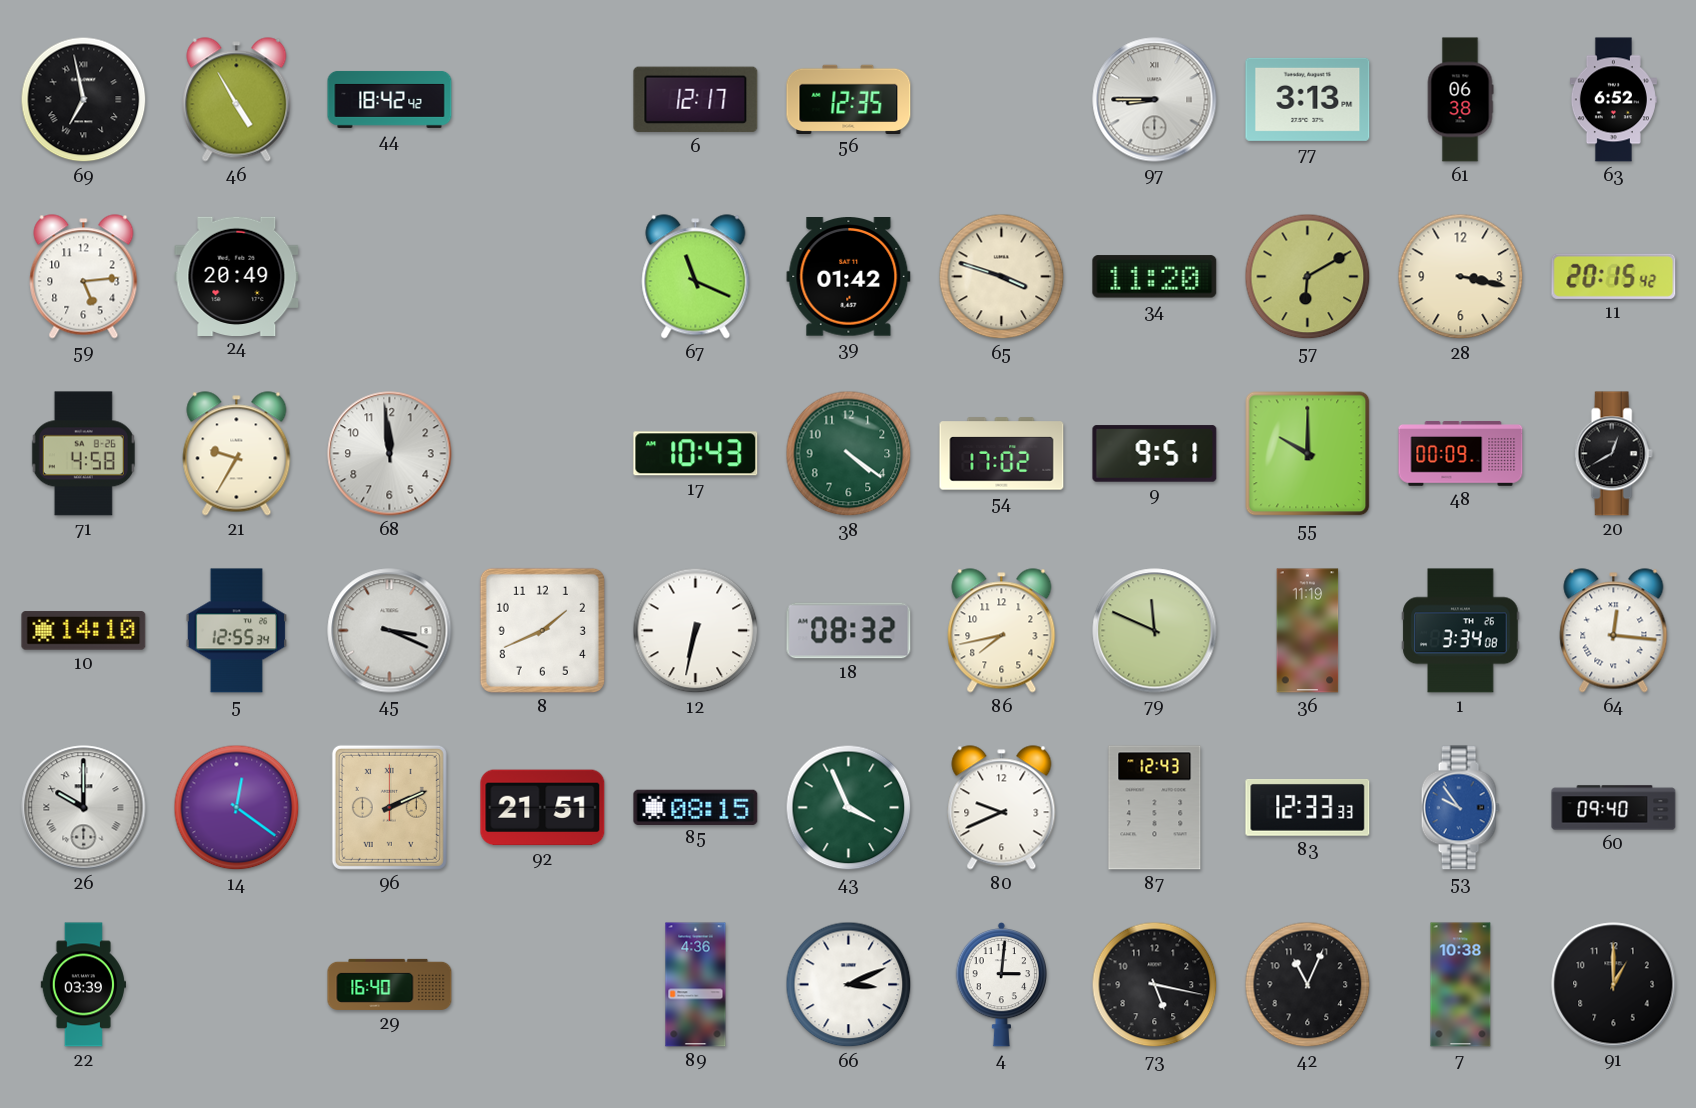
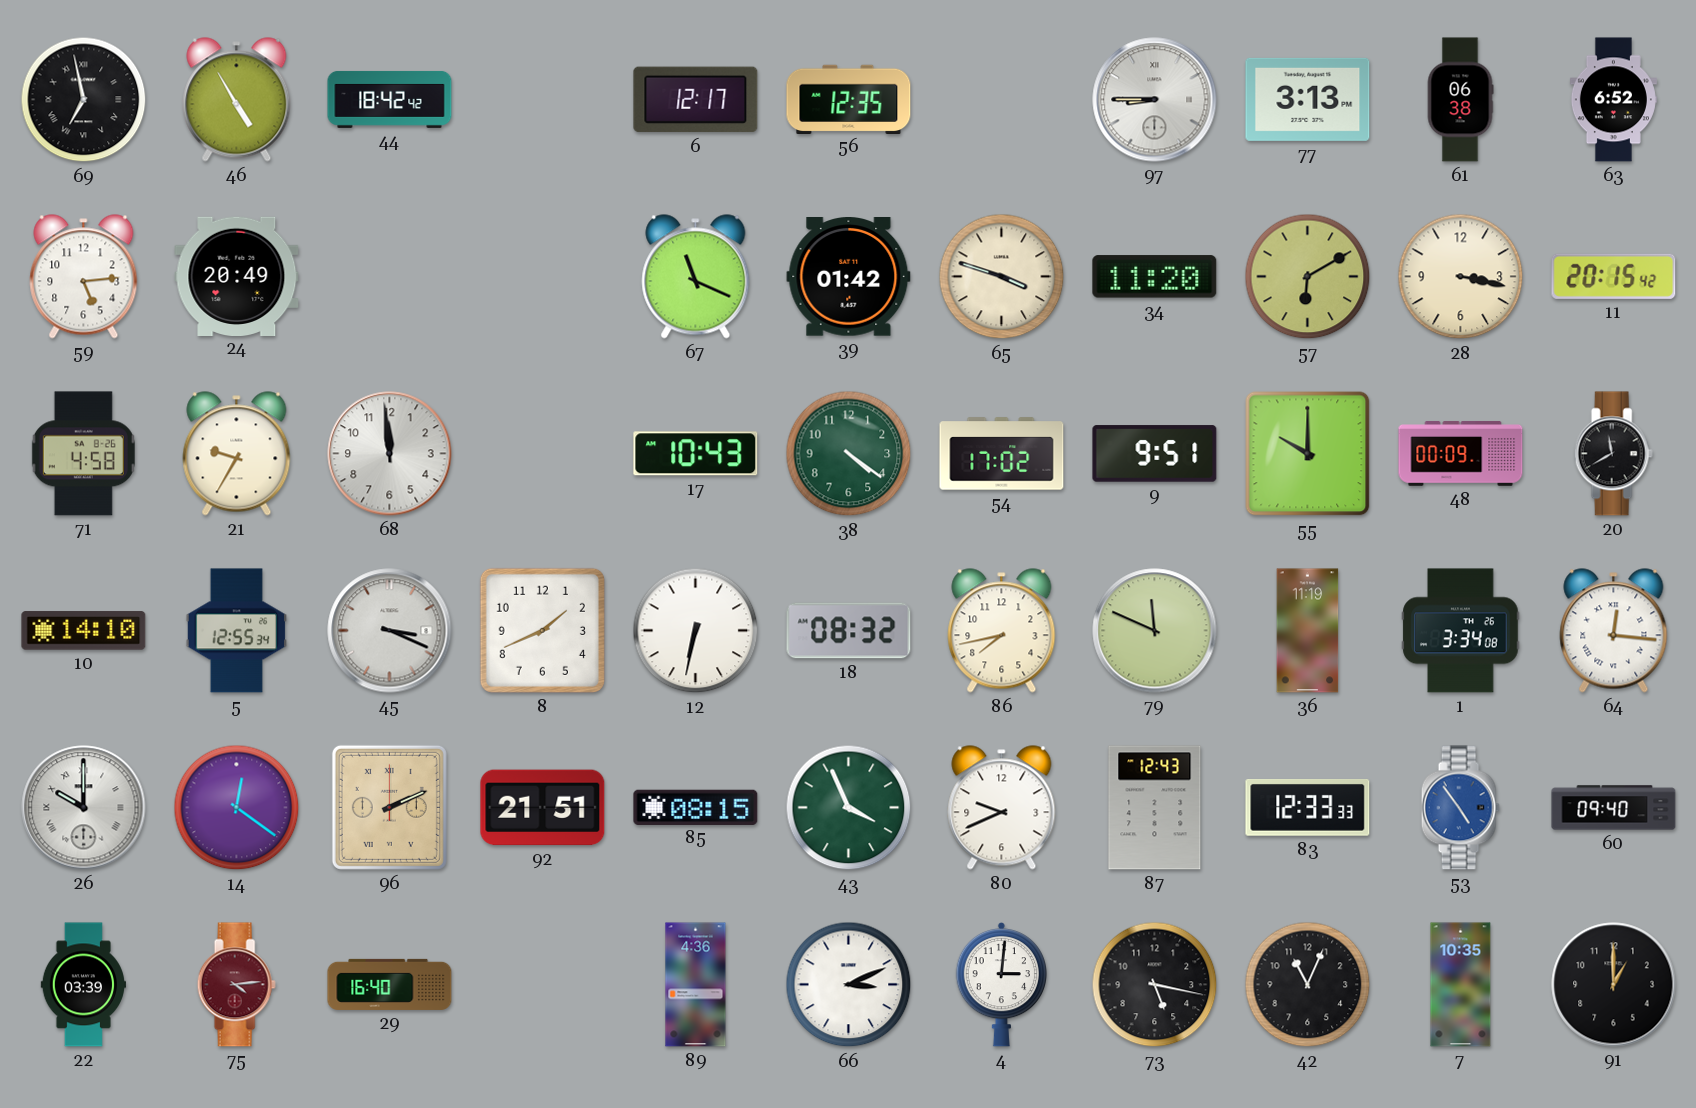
20: 12:40 -> 11:40
53: 9:54 -> 4:54
75: none -> 4:14
7: 10:38 -> 10:35
